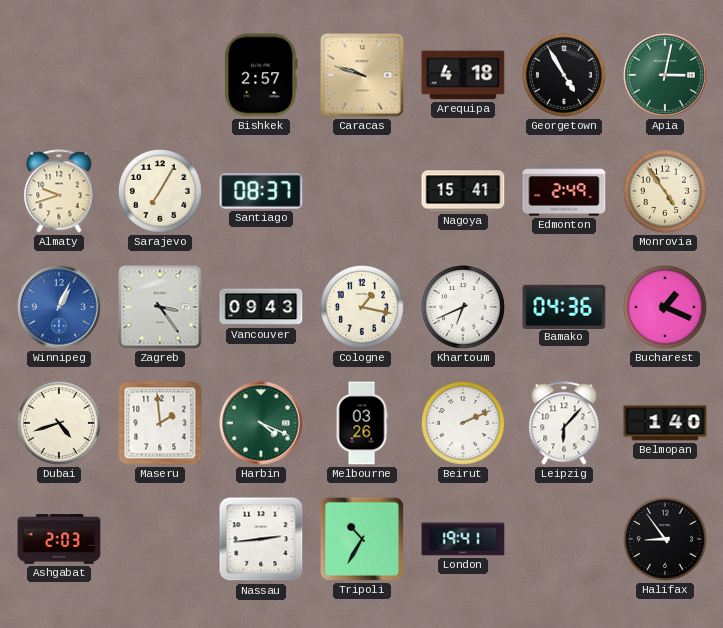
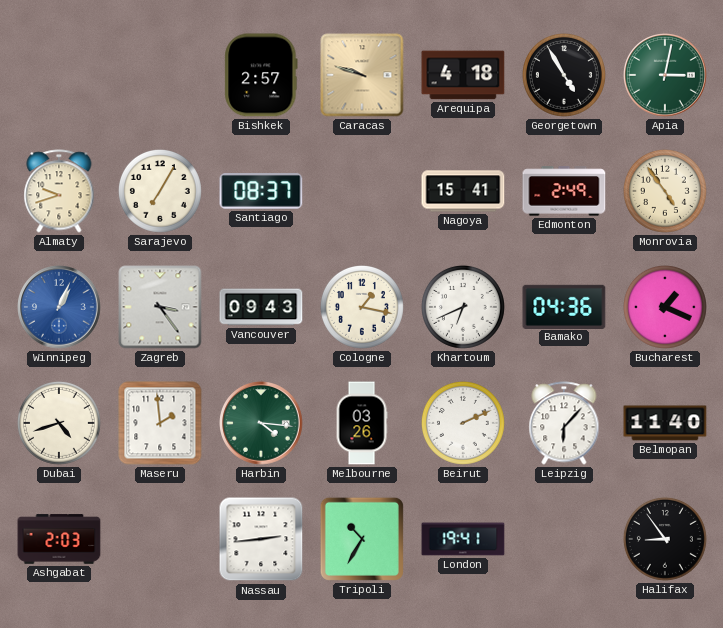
Harbin: 4:19 -> 4:16
Belmopan: 1:40 -> 11:40
